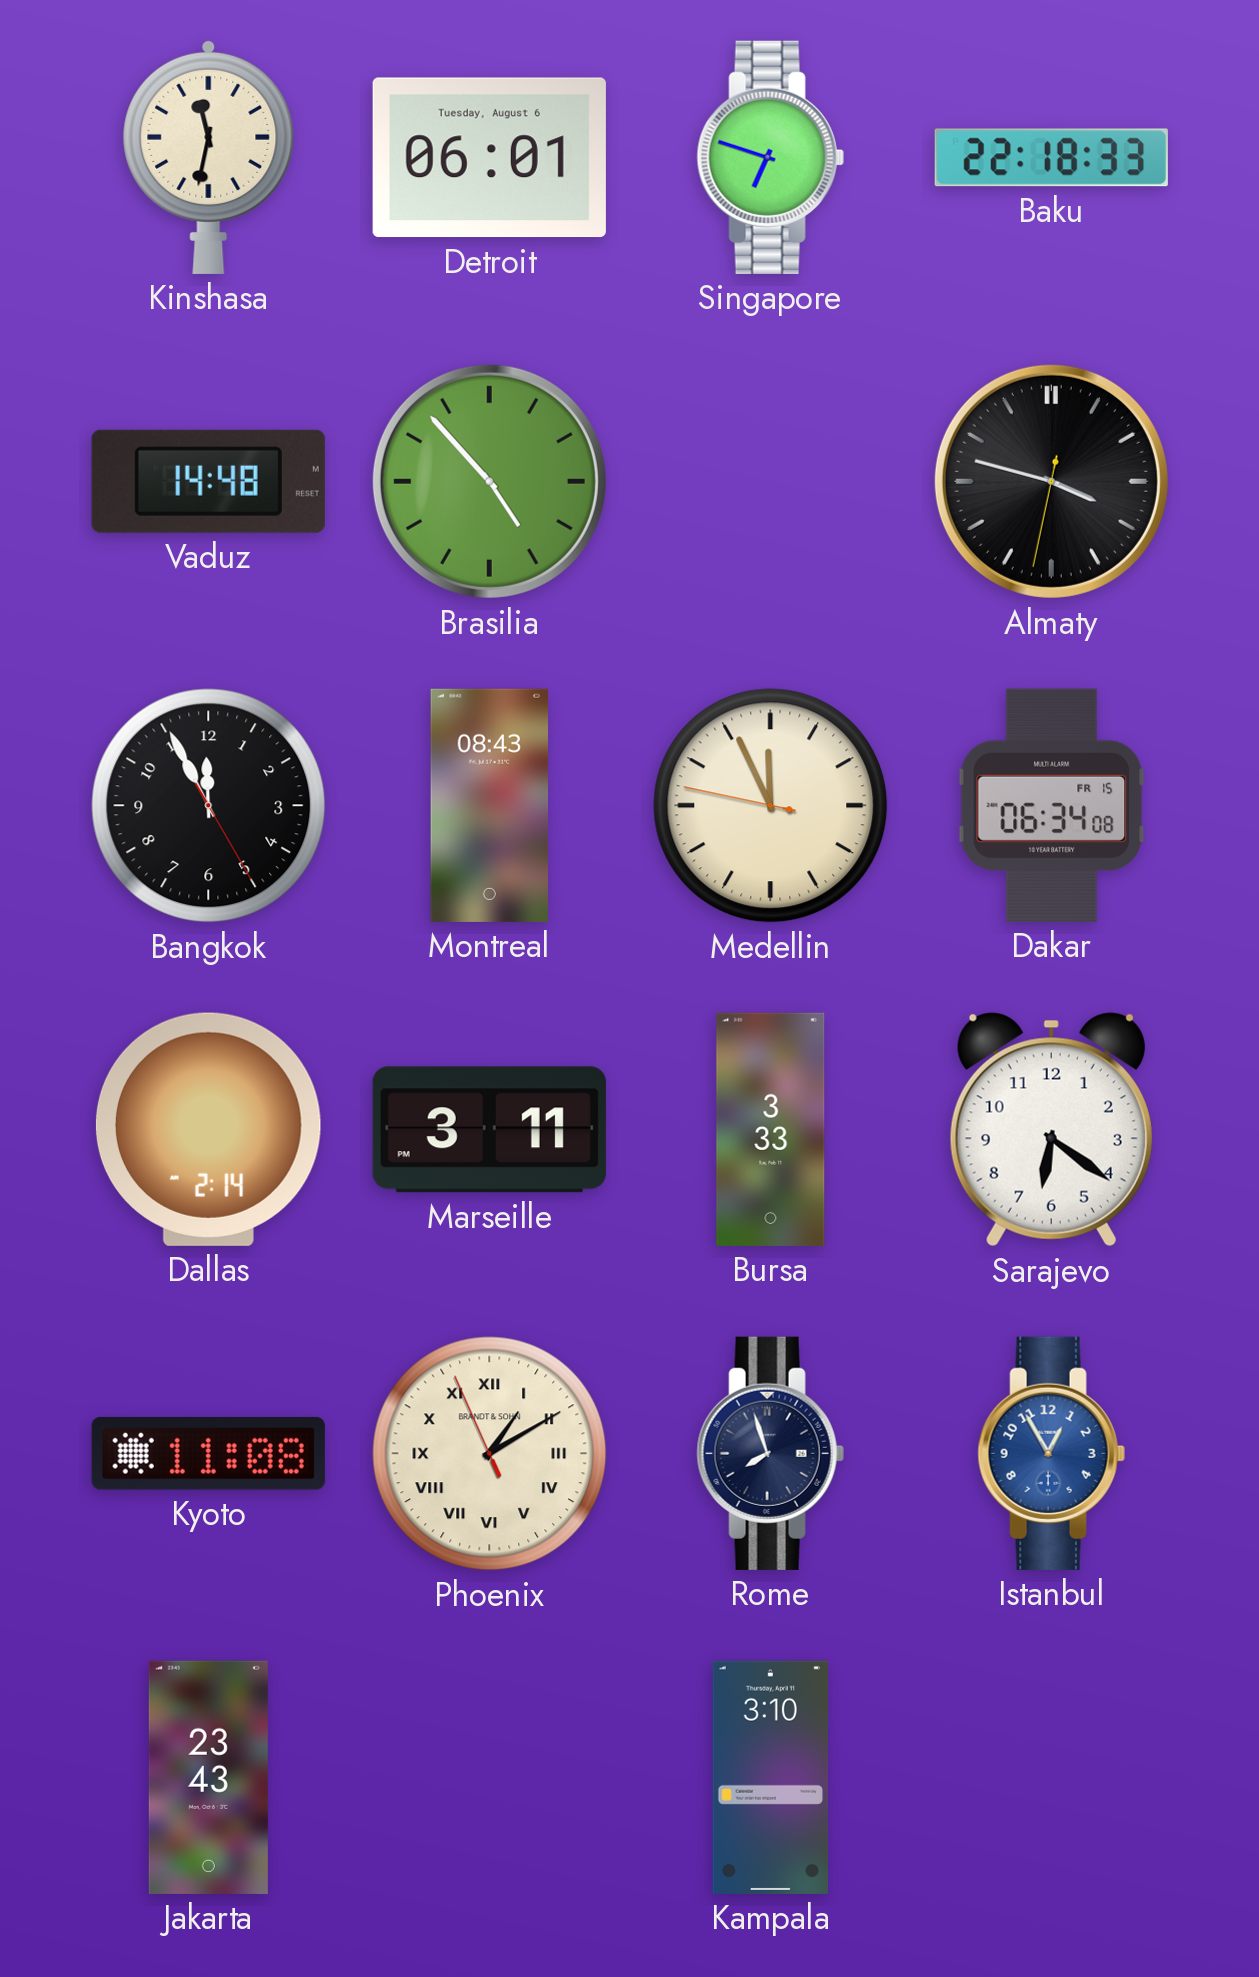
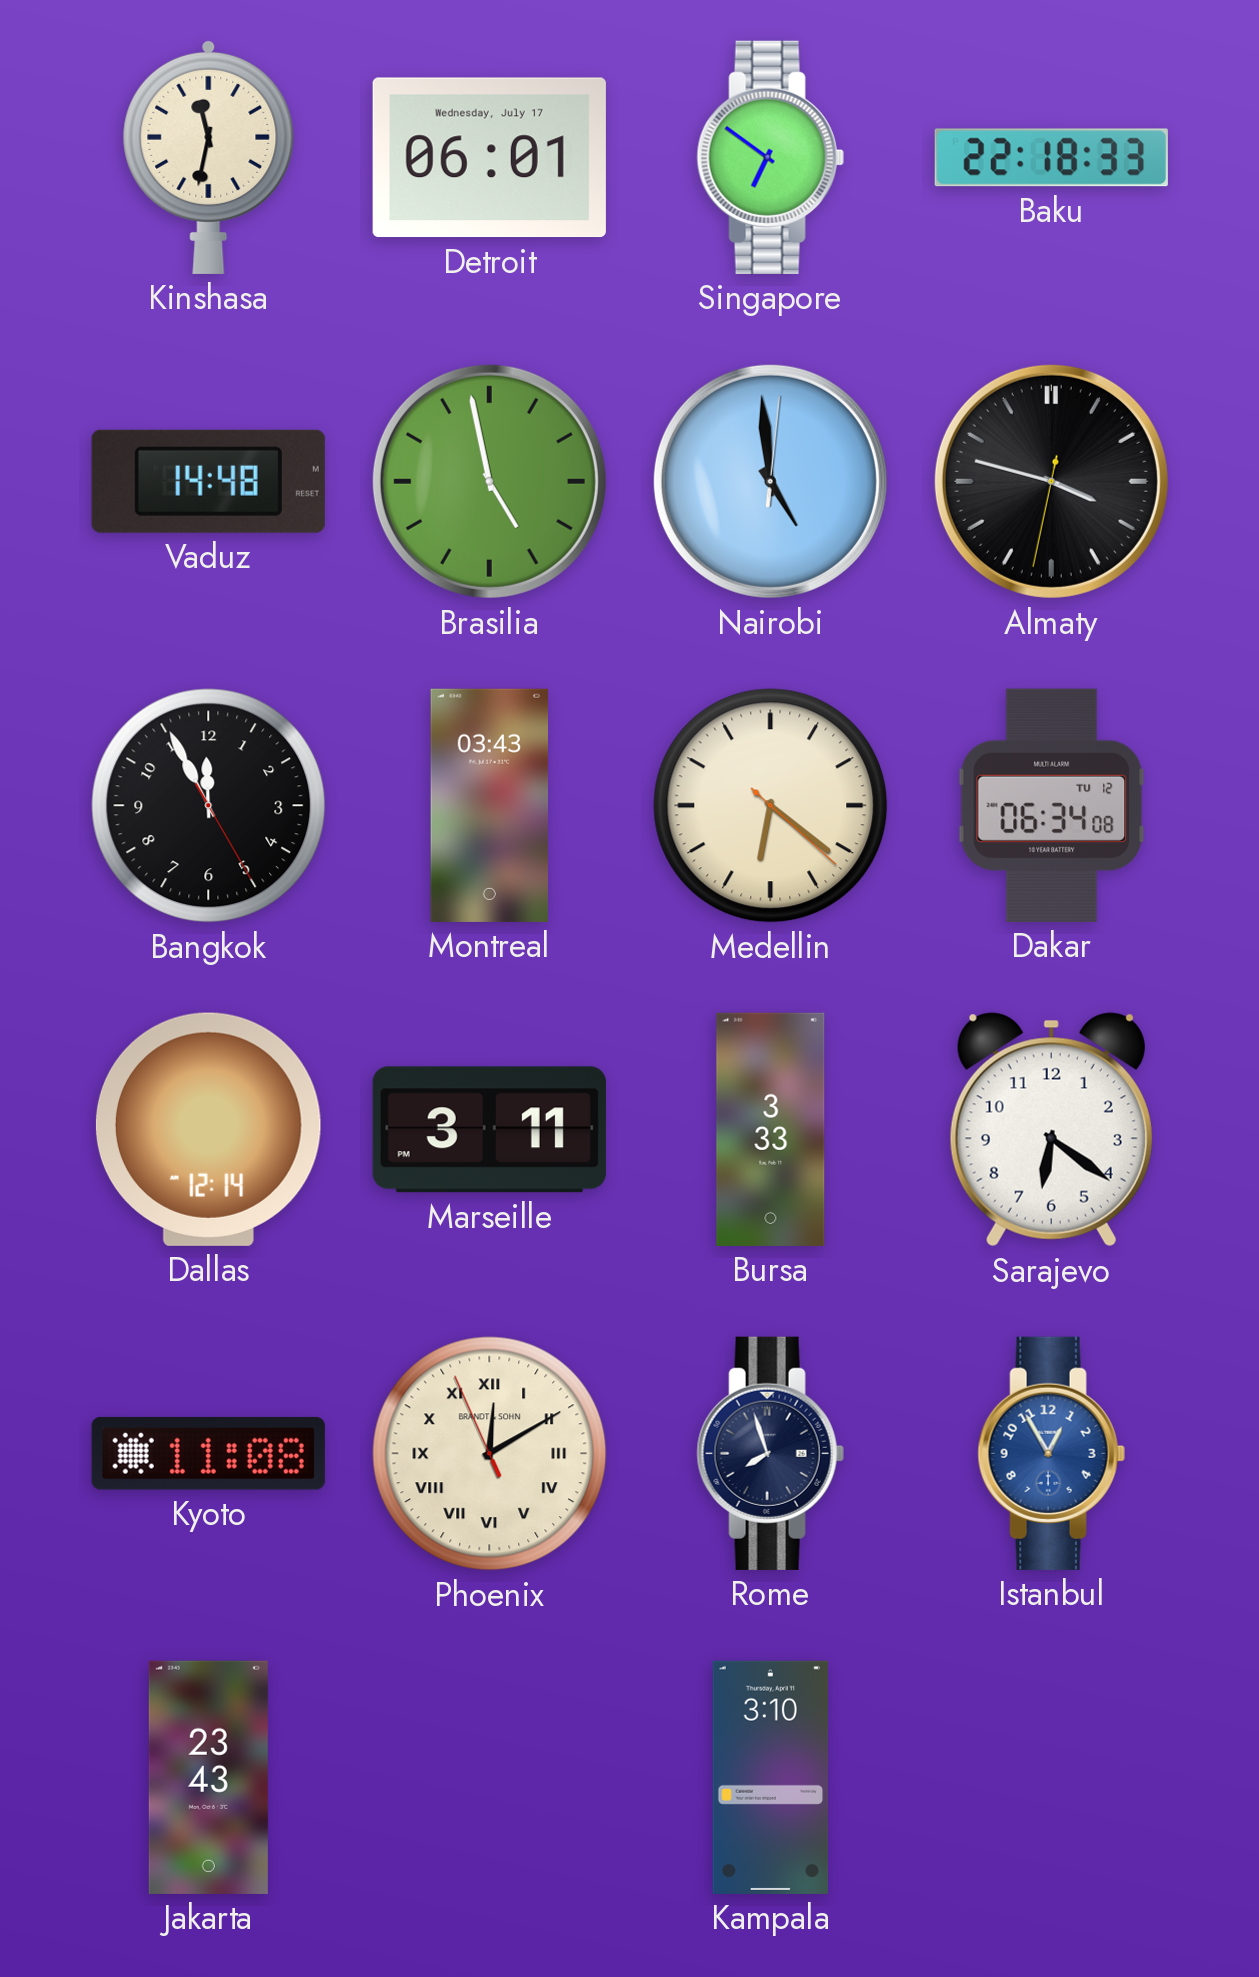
Detroit date: Tuesday, August 6 -> Wednesday, July 17
Singapore: 6:48 -> 6:51
Brasilia: 4:53 -> 4:58
Nairobi: none -> 4:59
Montreal: 08:43 -> 03:43
Medellin: 11:55 -> 6:21
Dakar date: FR 15 -> TU 12
Dallas: 2:14 -> 12:14
Phoenix: 1:09 -> 12:09
